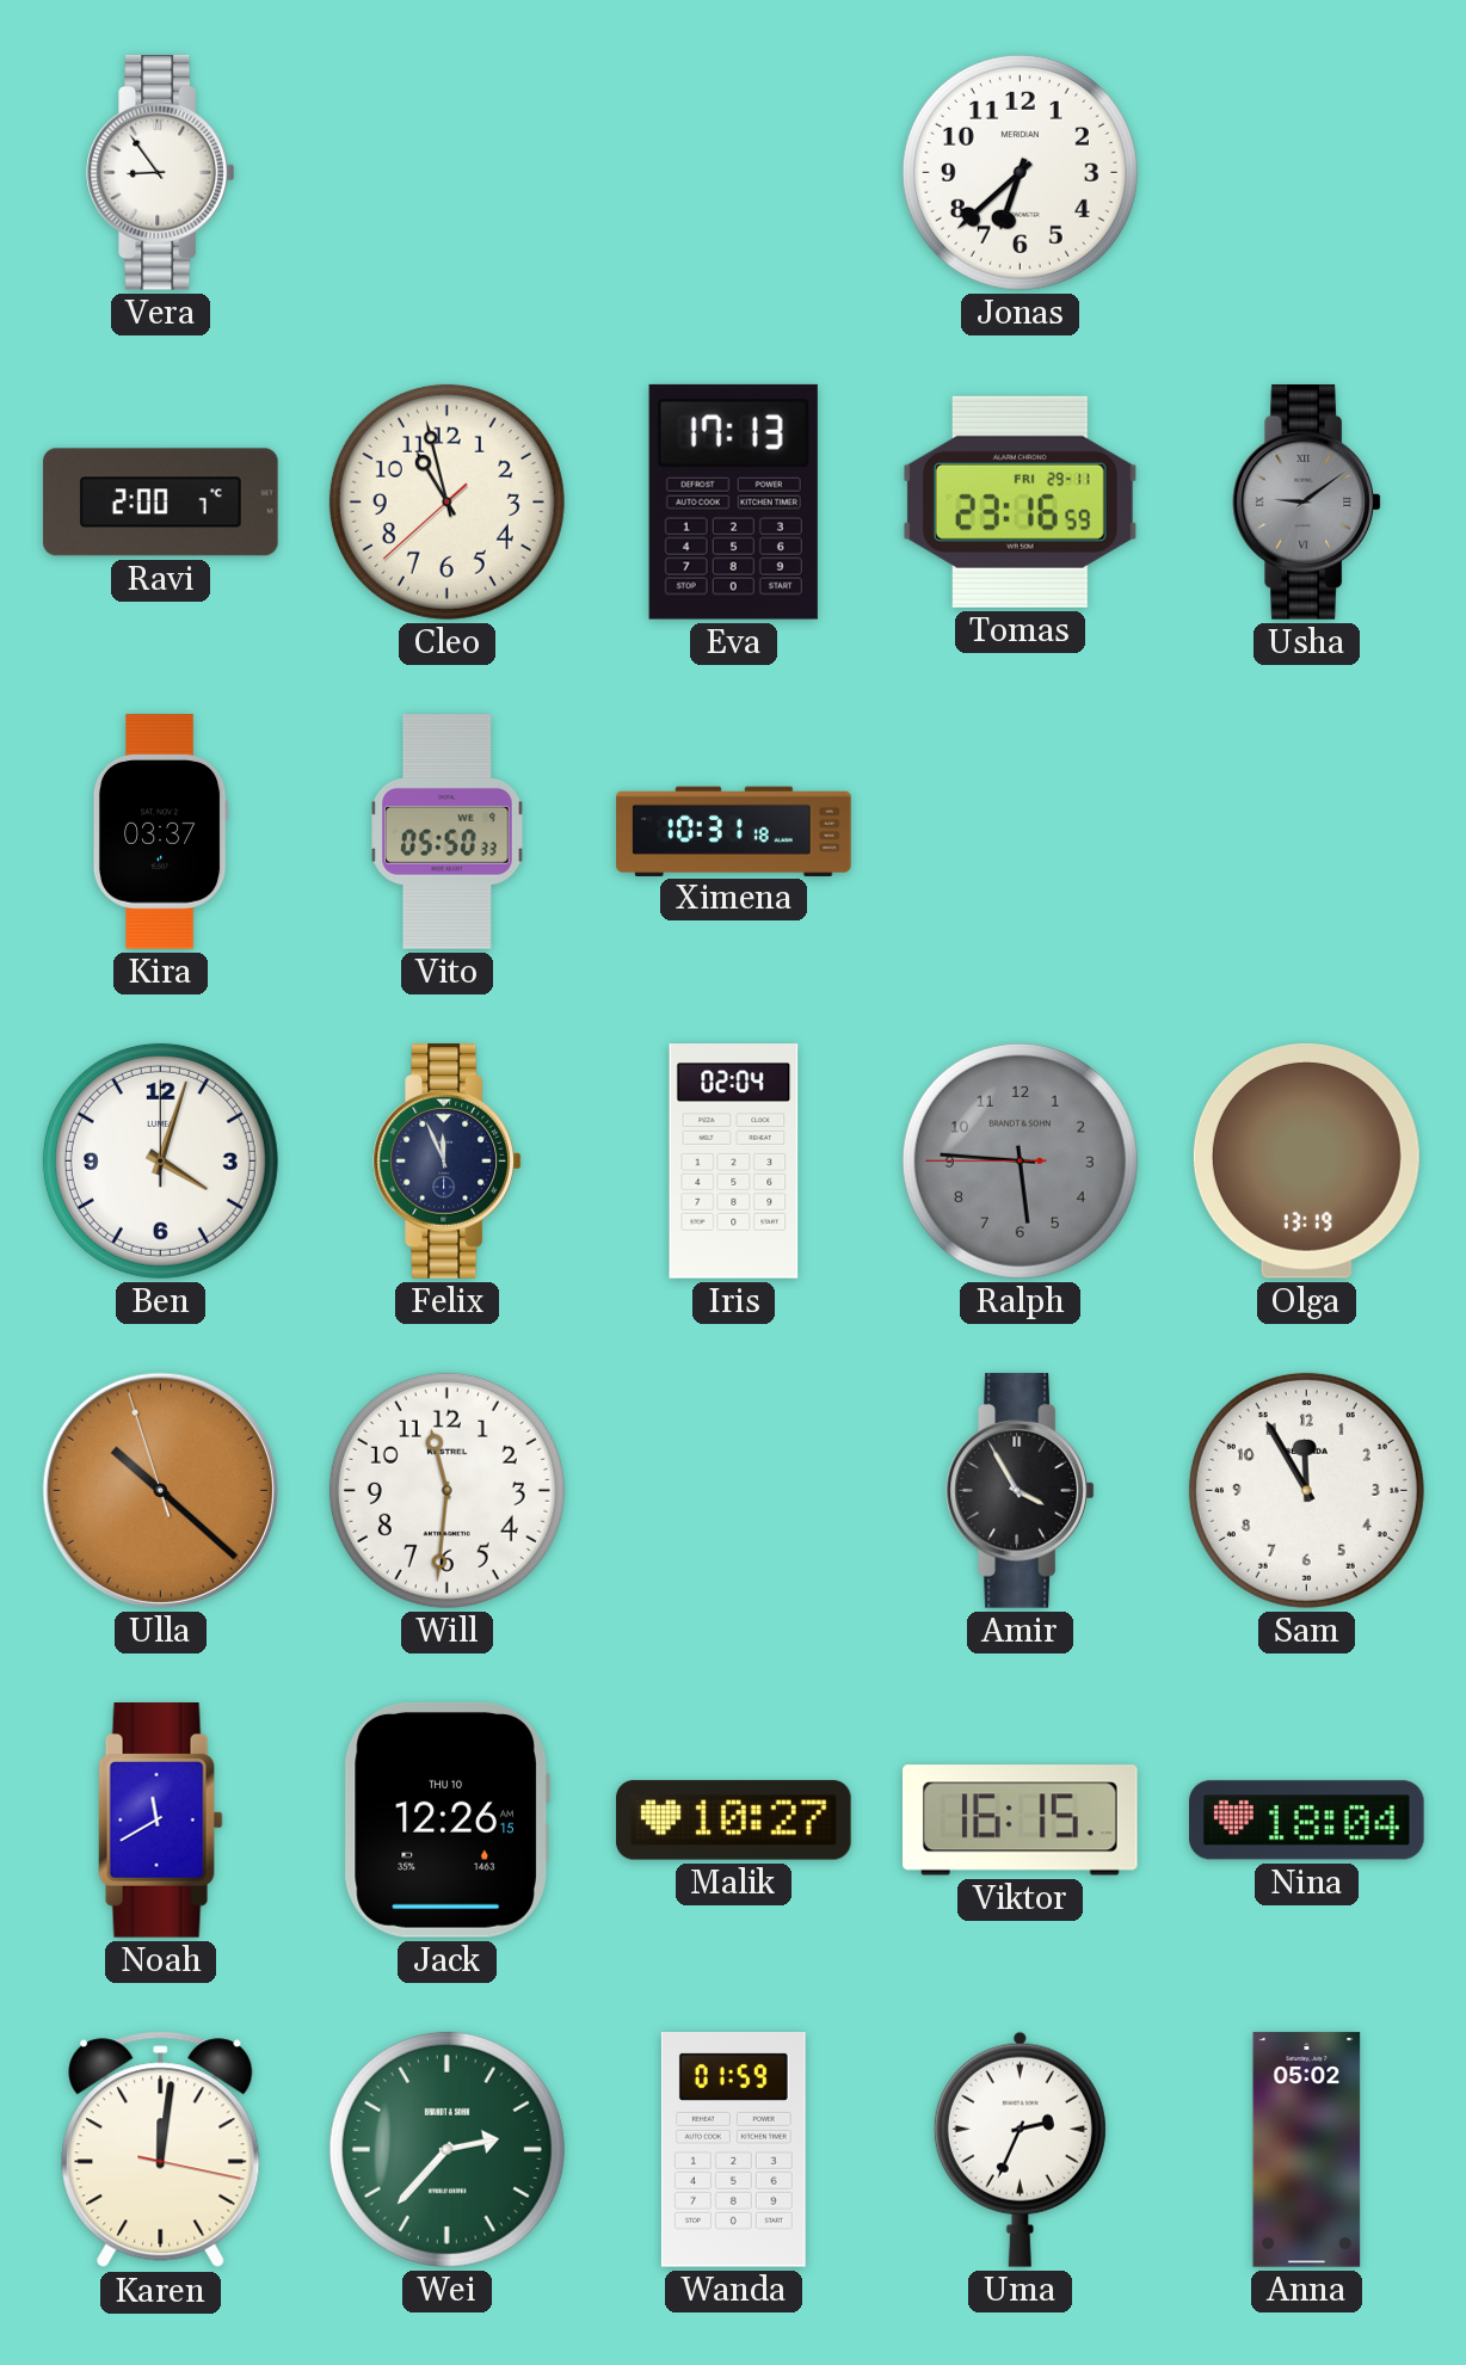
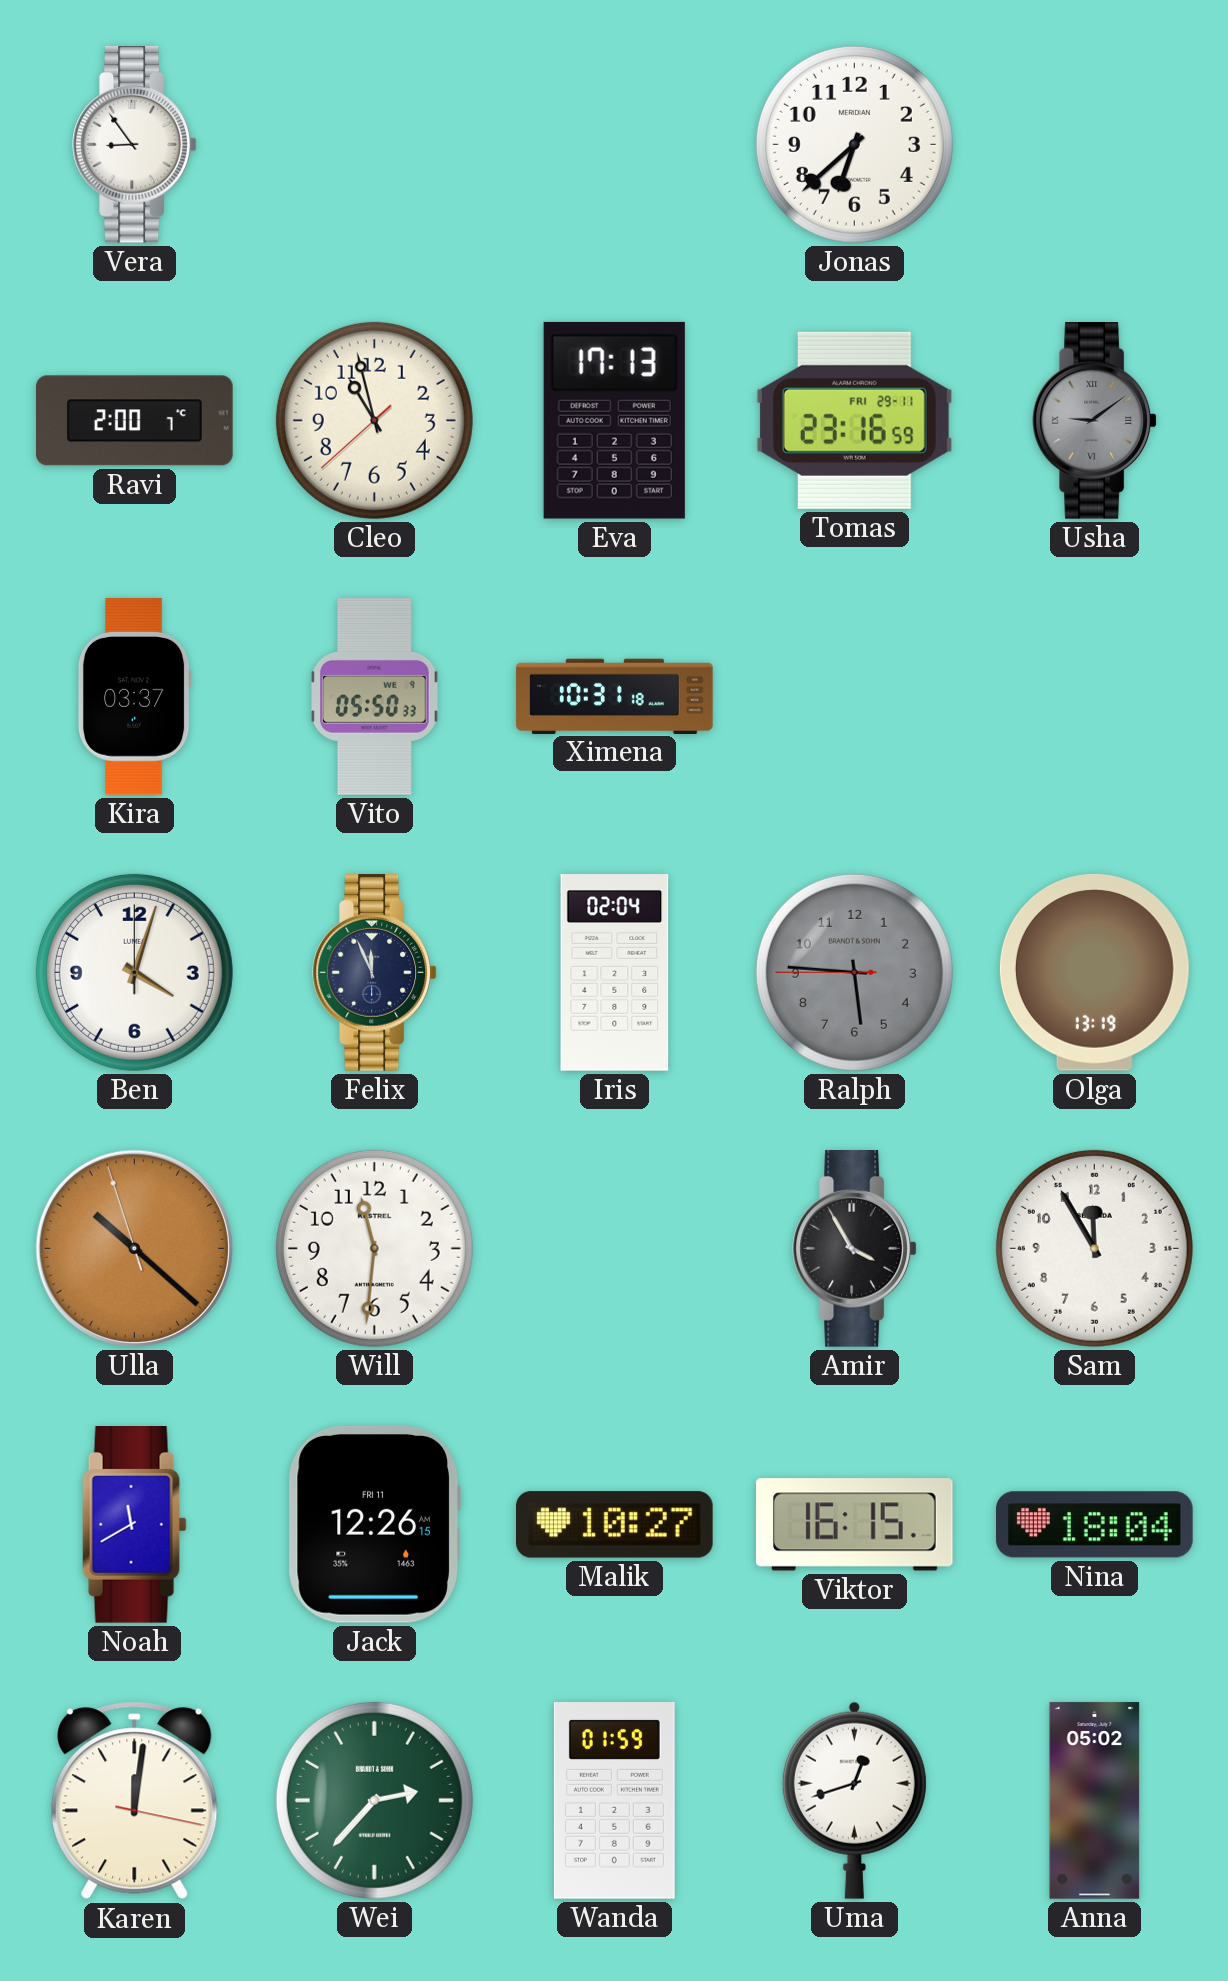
Jack date: THU 10 -> FRI 11
Uma: 2:34 -> 12:42
